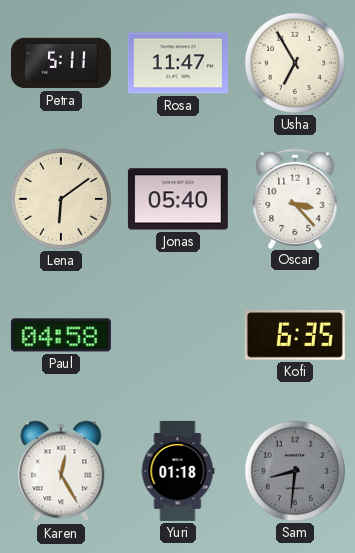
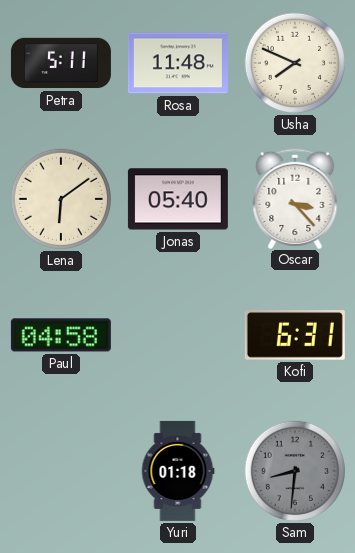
Rosa: 11:47 -> 11:48
Usha: 6:55 -> 7:49
Kofi: 6:35 -> 6:31
Karen: 12:25 -> none
